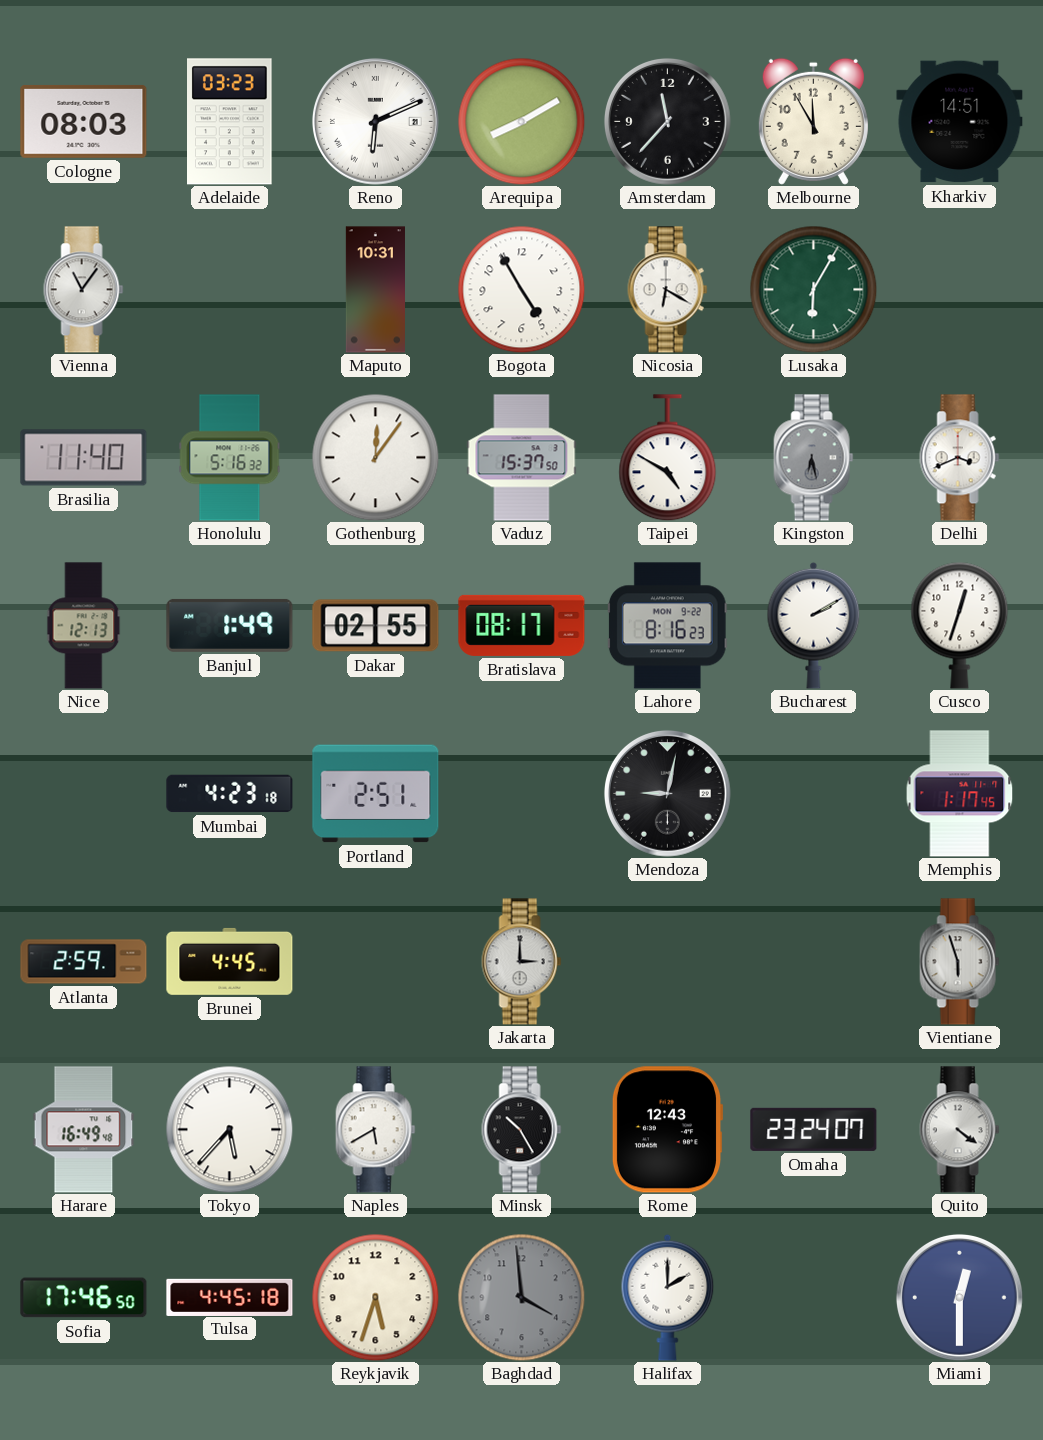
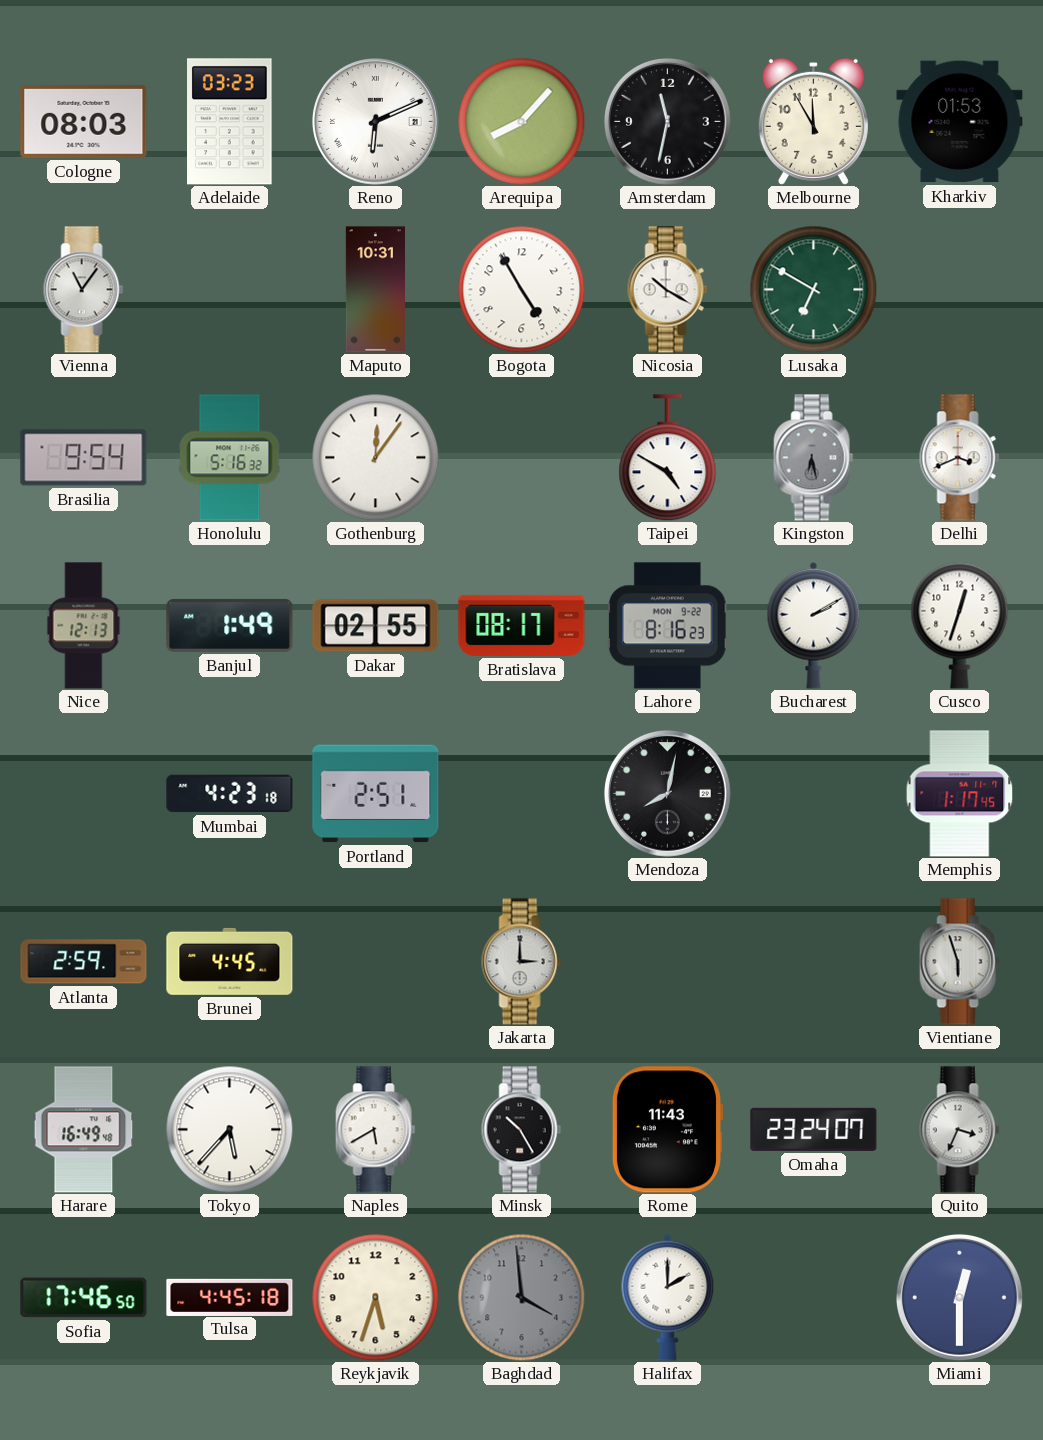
Arequipa: 8:10 -> 8:07
Amsterdam: 11:37 -> 11:32
Kharkiv: 14:51 -> 01:53
Nicosia: 6:20 -> 10:20
Lusaka: 6:05 -> 6:50
Brasilia: 11:40 -> 9:54
Vaduz: 15:37 -> none
Mendoza: 9:02 -> 8:02
Rome: 12:43 -> 11:43
Quito: 4:21 -> 3:34
